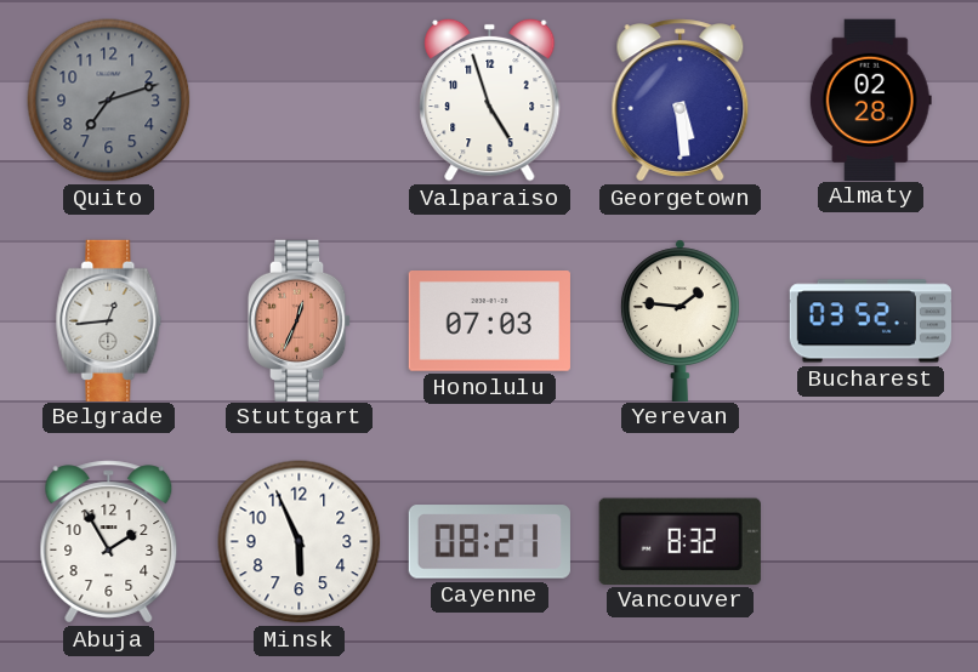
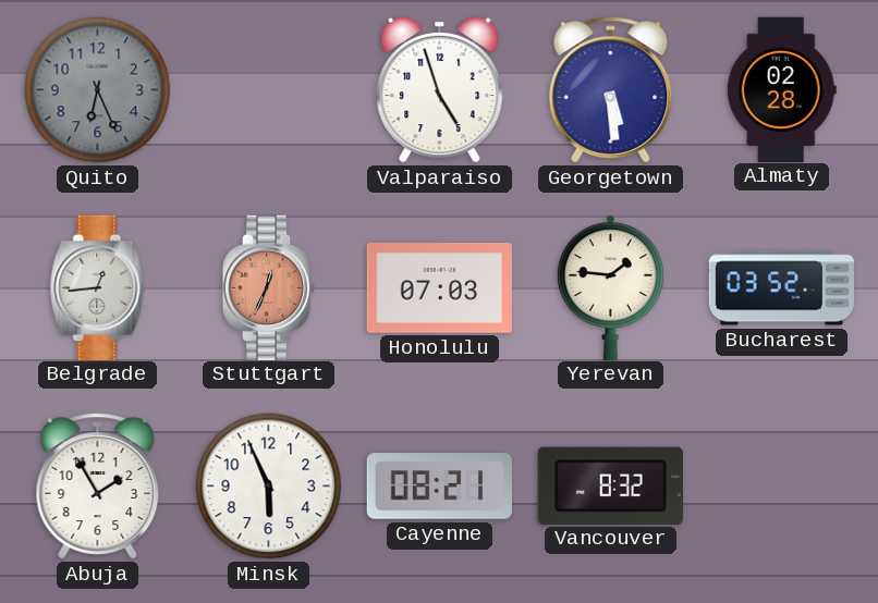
Quito: 7:12 -> 6:26
